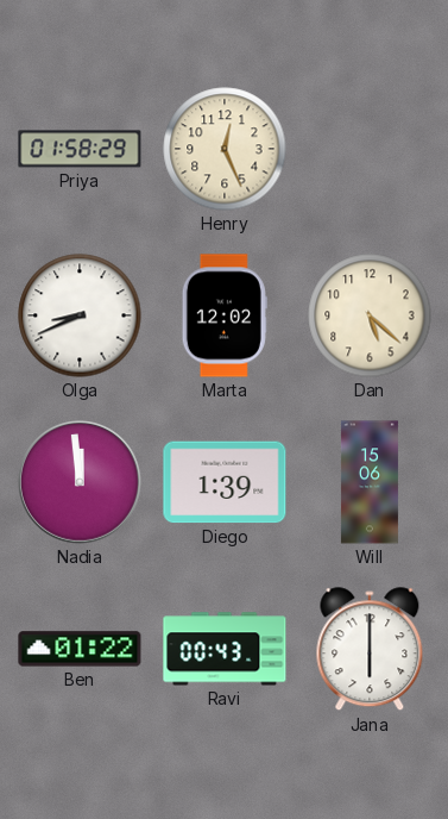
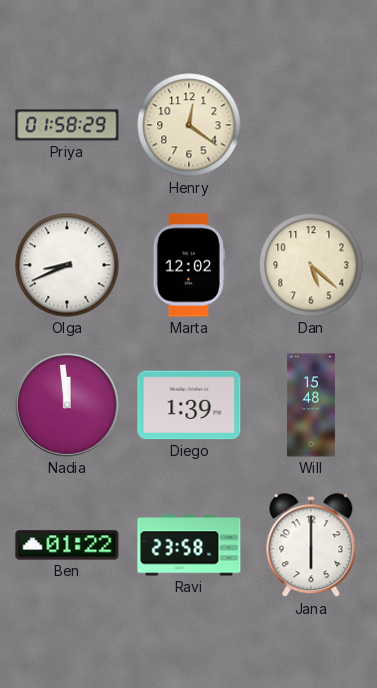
Henry: 12:26 -> 12:21
Will: 15:06 -> 15:48
Ravi: 00:43 -> 23:58
